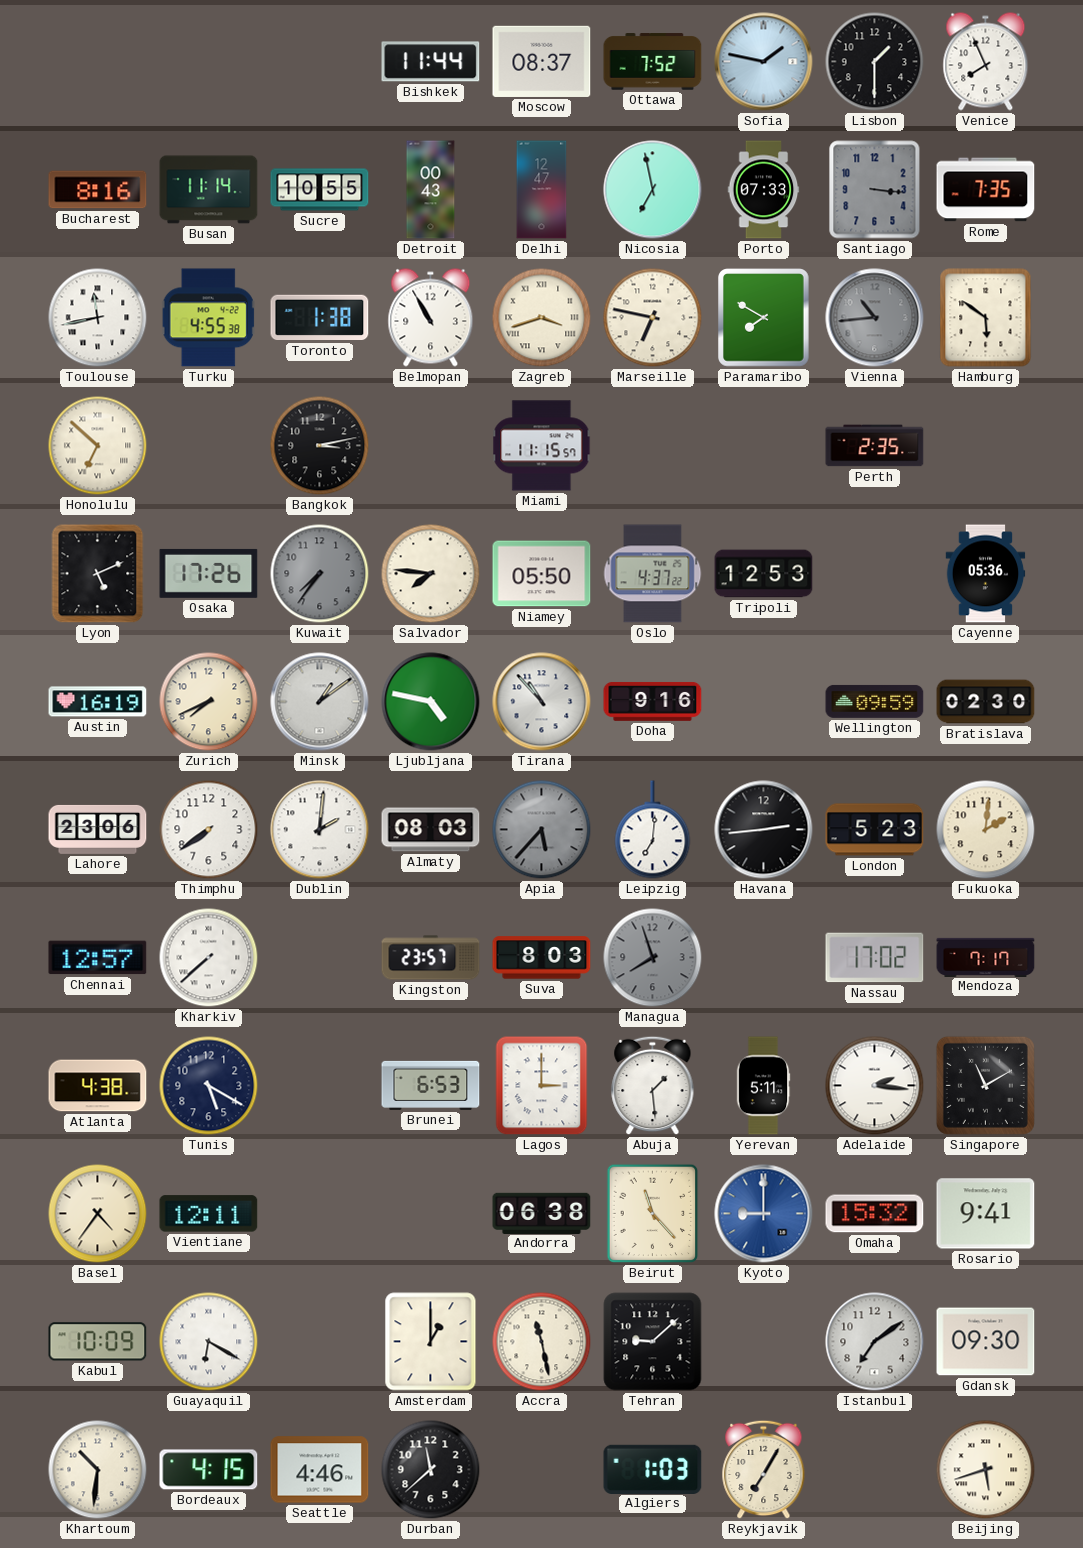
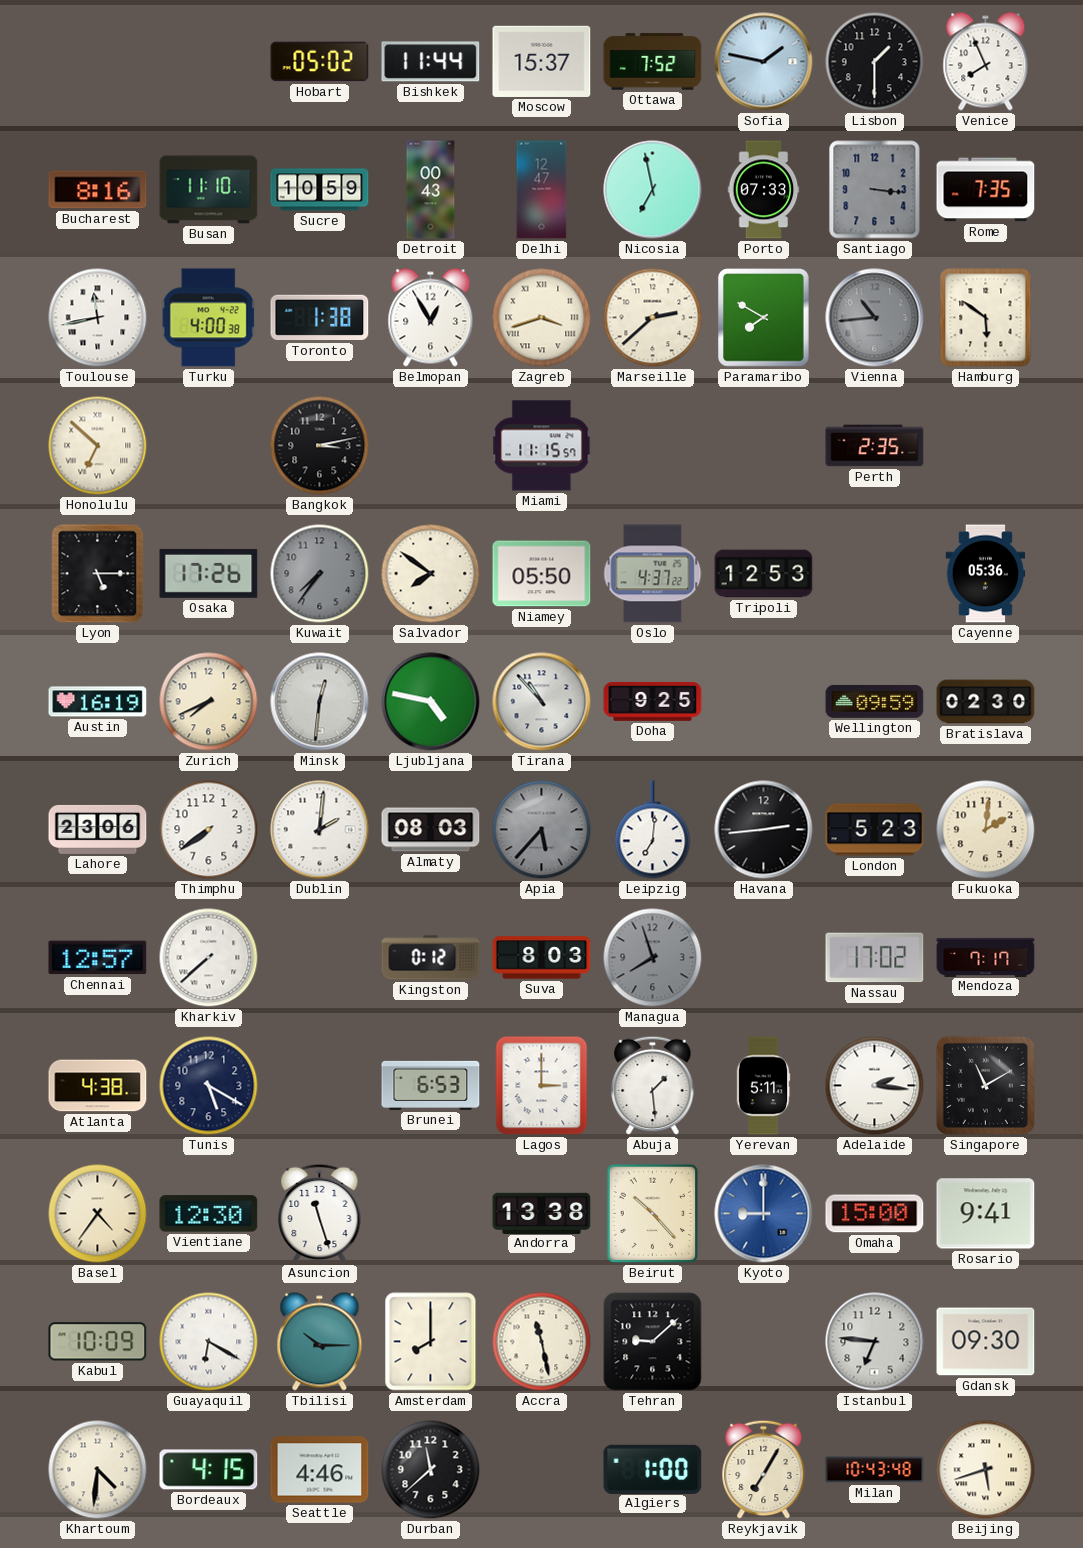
Hobart: none -> 05:02
Moscow: 08:37 -> 15:37
Busan: 11:14 -> 11:10
Sucre: 10:55 -> 10:59
Turku: 4:55 -> 4:00
Belmopan: 10:55 -> 12:55
Marseille: 6:47 -> 2:38
Lyon: 5:11 -> 5:15
Salvador: 7:46 -> 7:51
Minsk: 1:09 -> 12:31
Doha: 9:16 -> 9:25
Kingston: 23:57 -> 0:12
Vientiane: 12:11 -> 12:30
Asuncion: none -> 11:27
Andorra: 06:38 -> 13:38
Beirut: 11:23 -> 10:23
Omaha: 15:32 -> 15:00
Tbilisi: none -> 10:15
Amsterdam: 1:00 -> 8:00
Istanbul: 7:09 -> 6:46
Khartoum: 10:31 -> 4:31
Algiers: 1:03 -> 1:00
Milan: none -> 10:43
